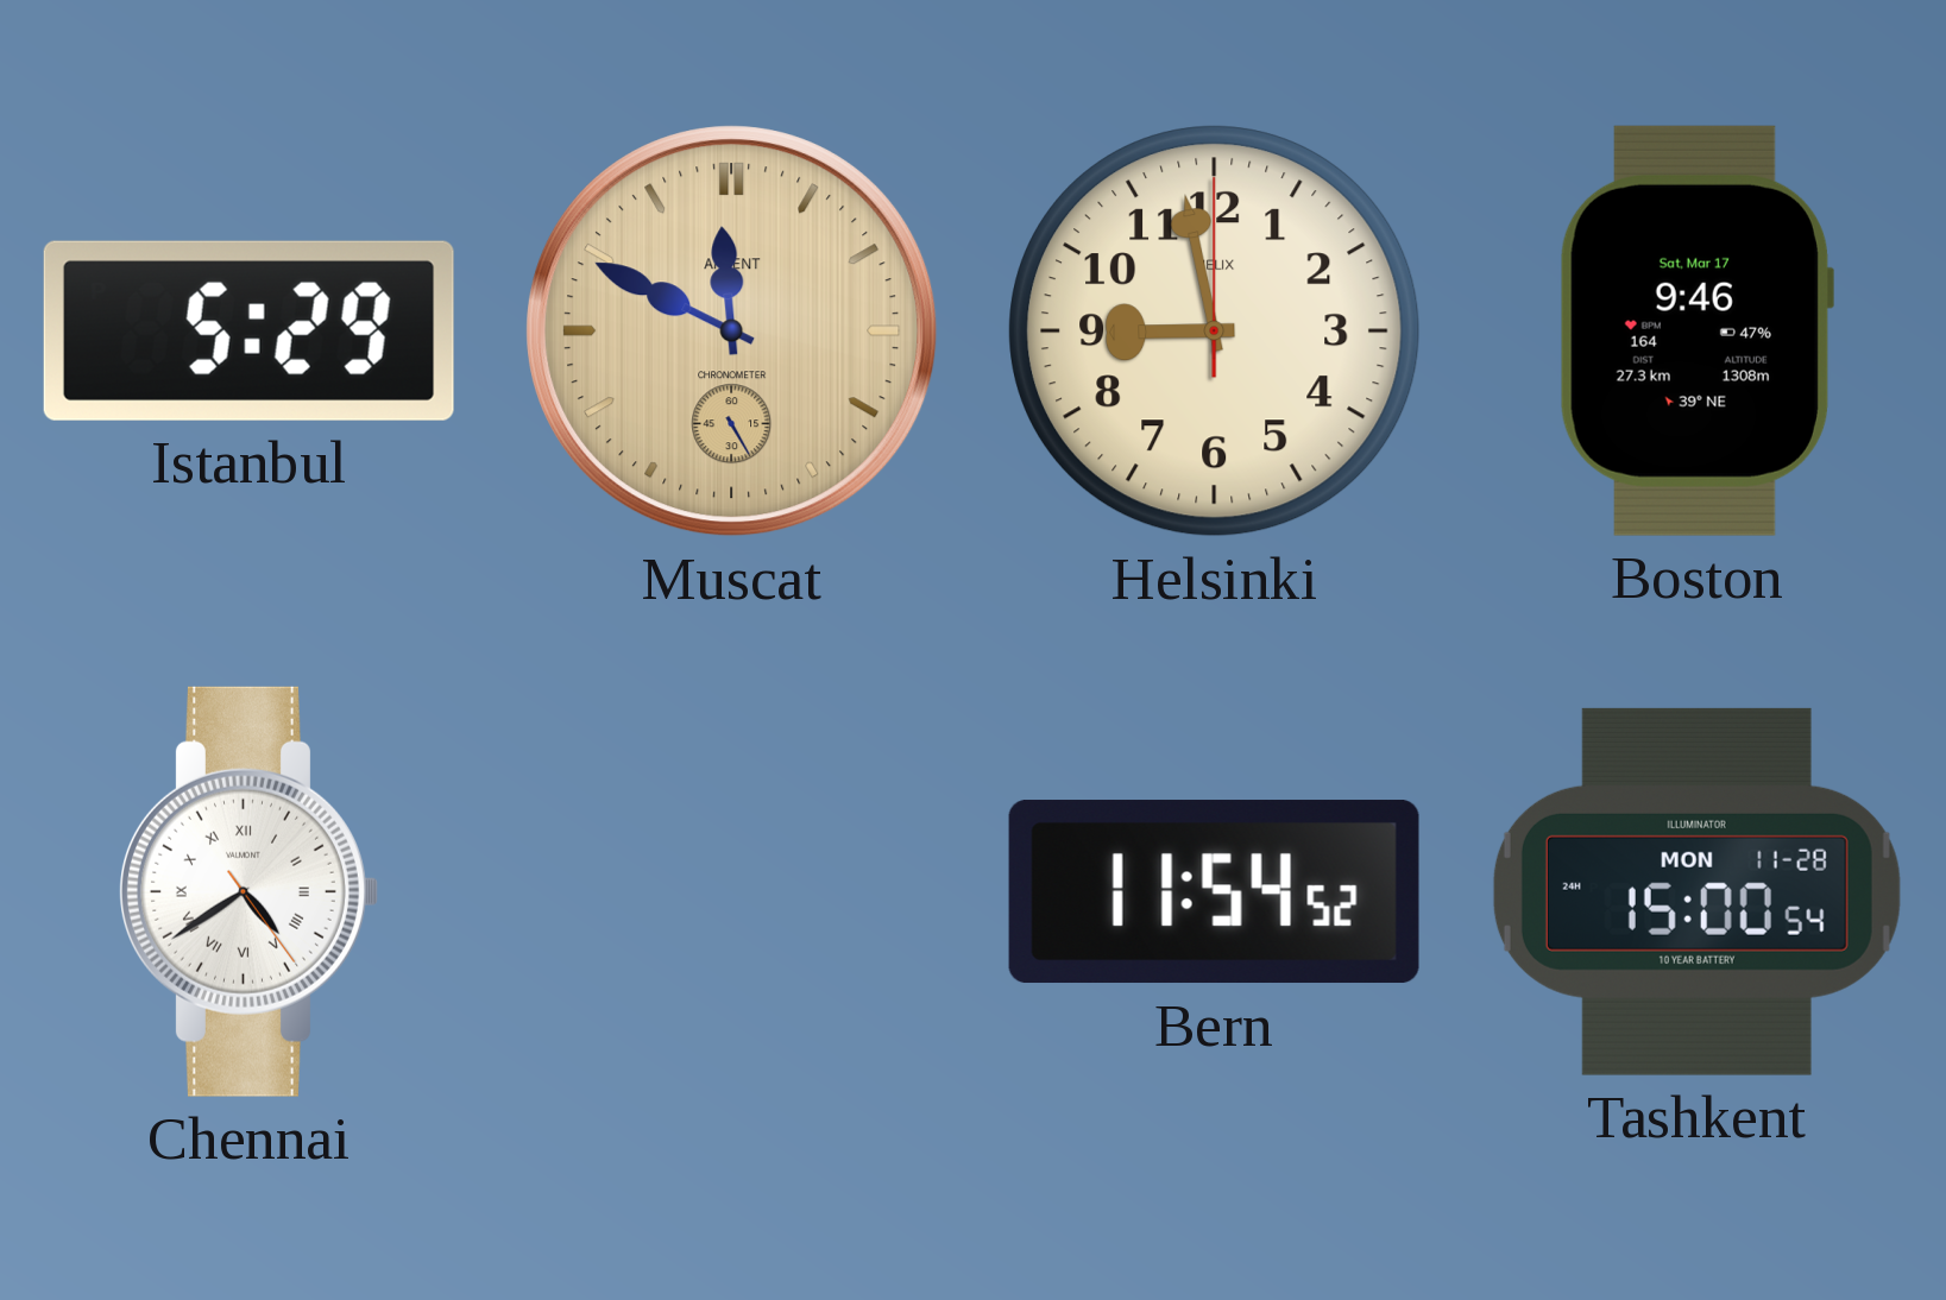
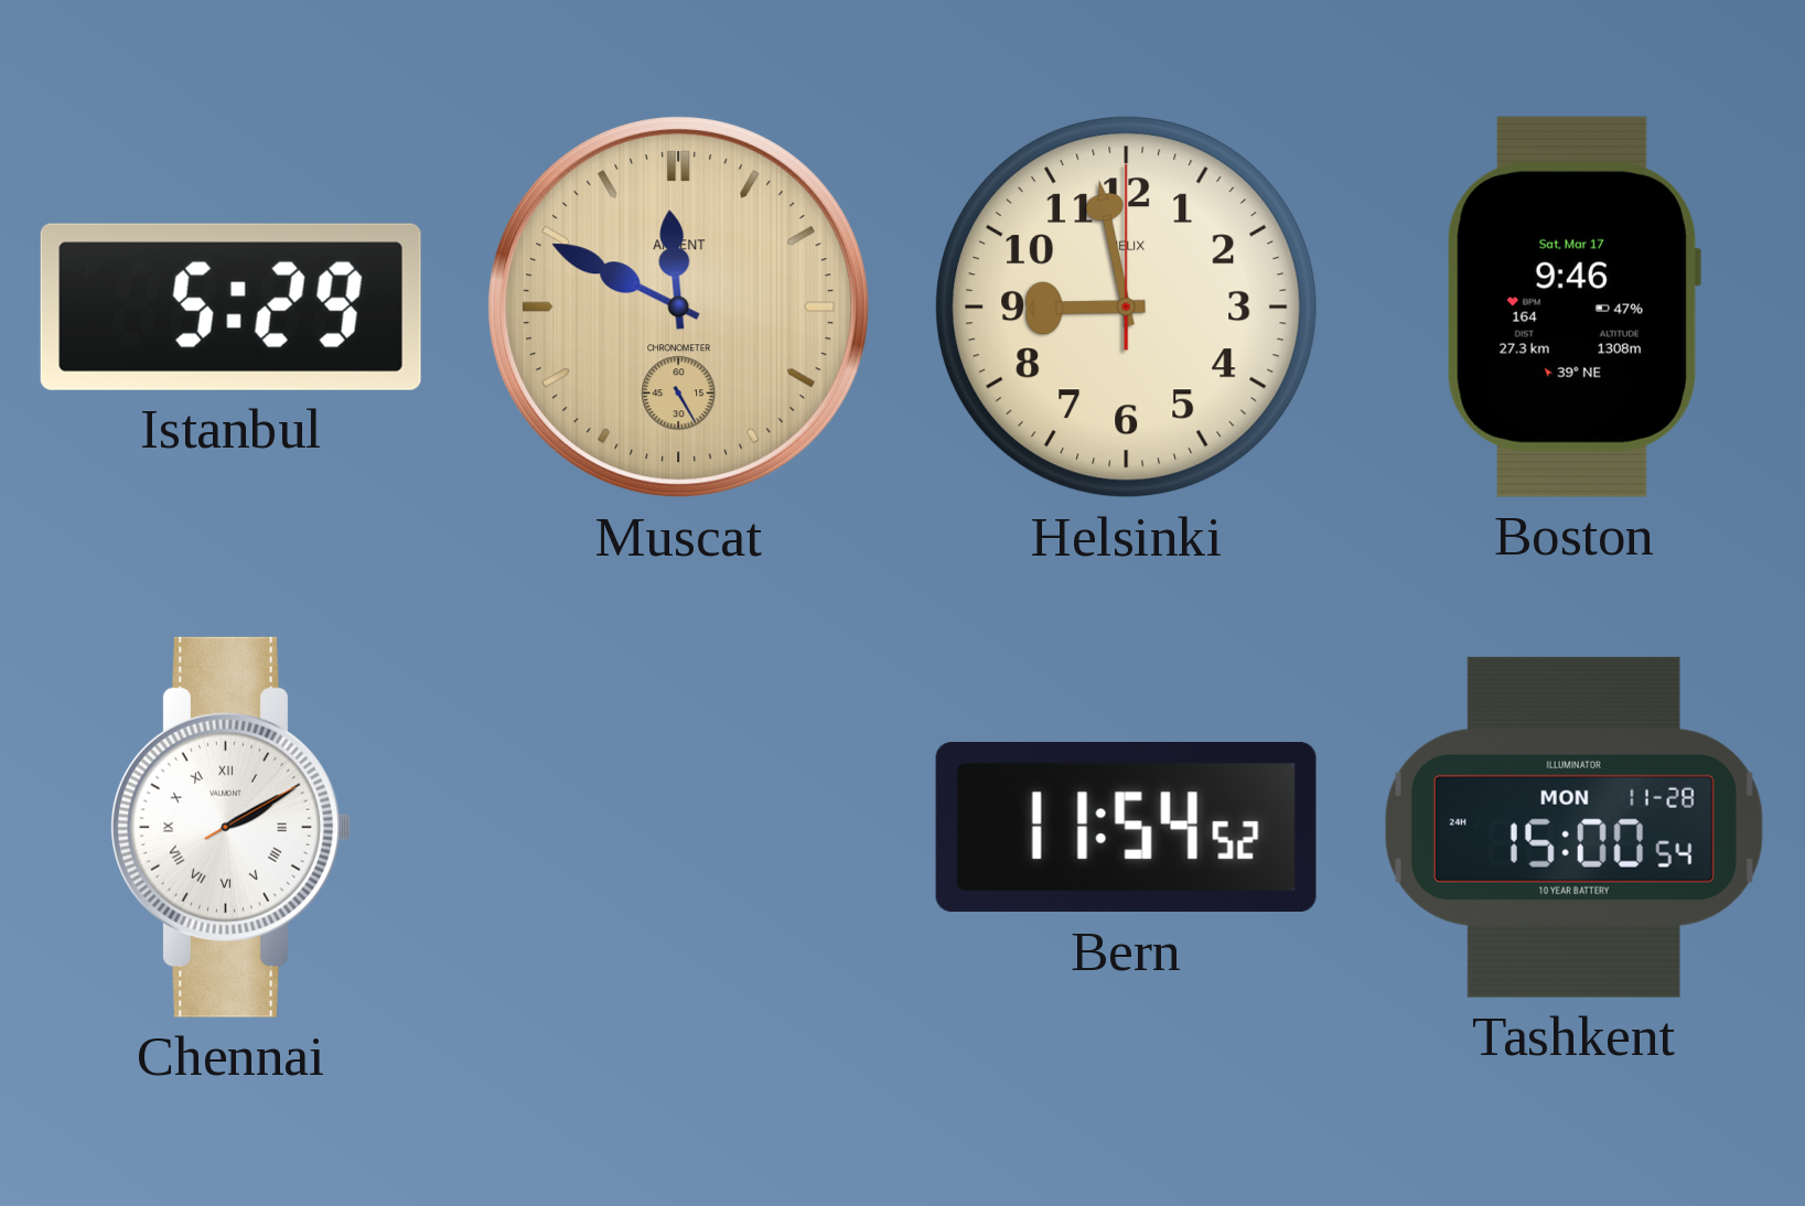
Chennai: 4:39 -> 2:10
